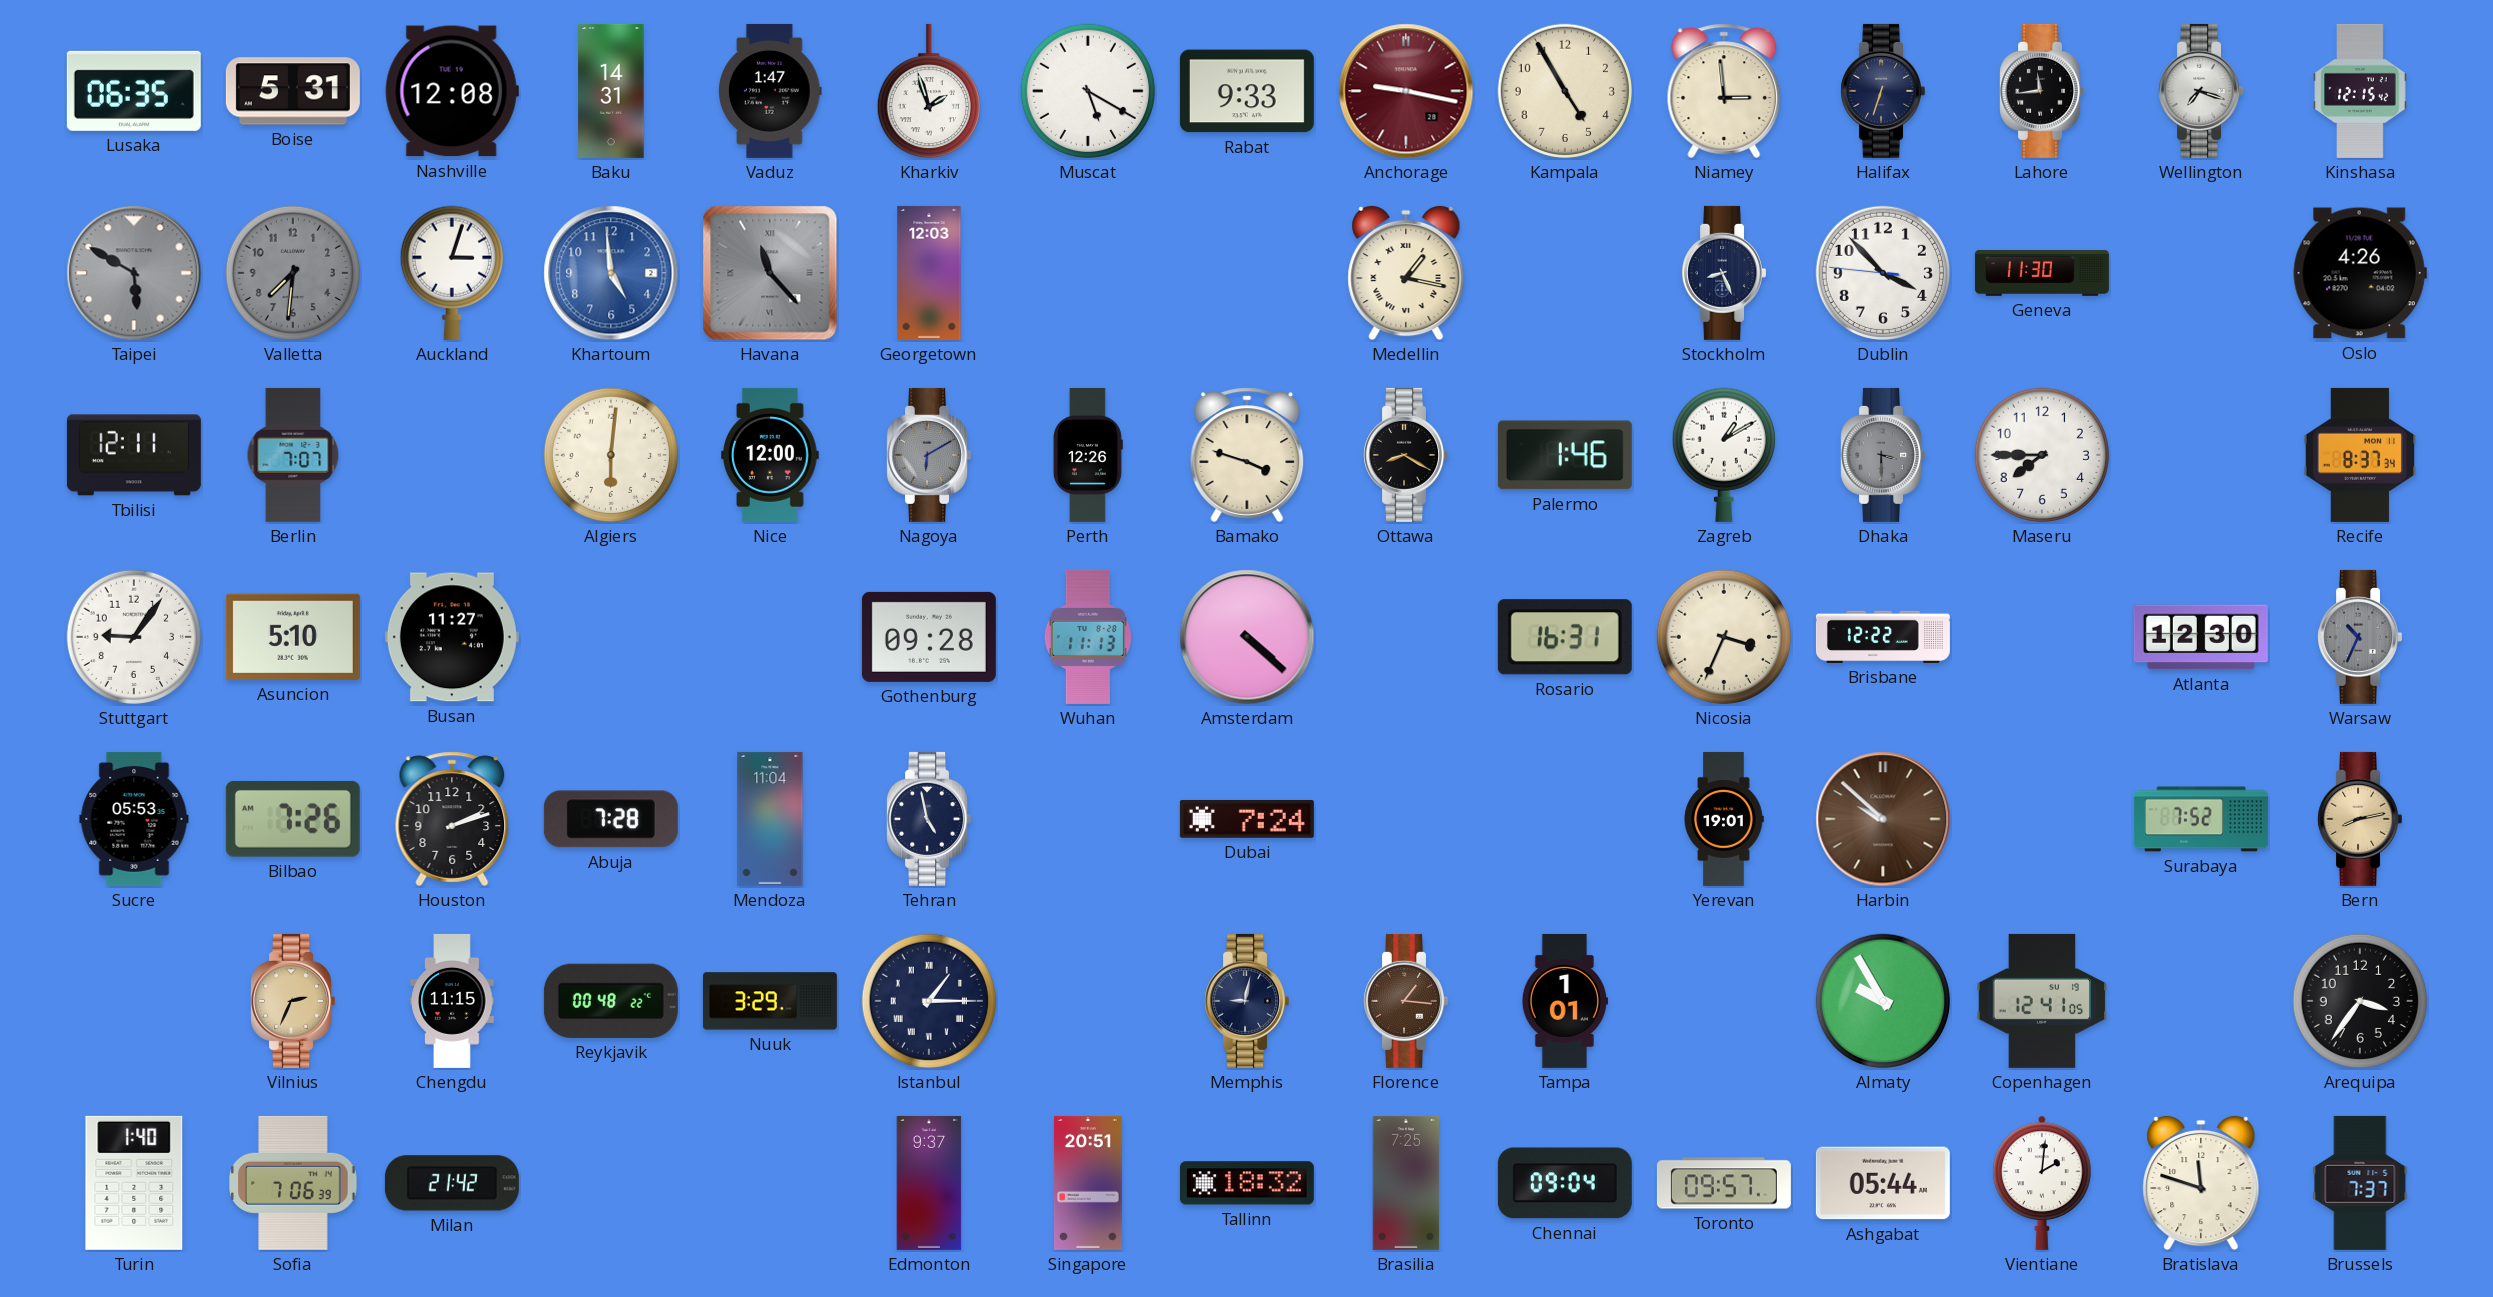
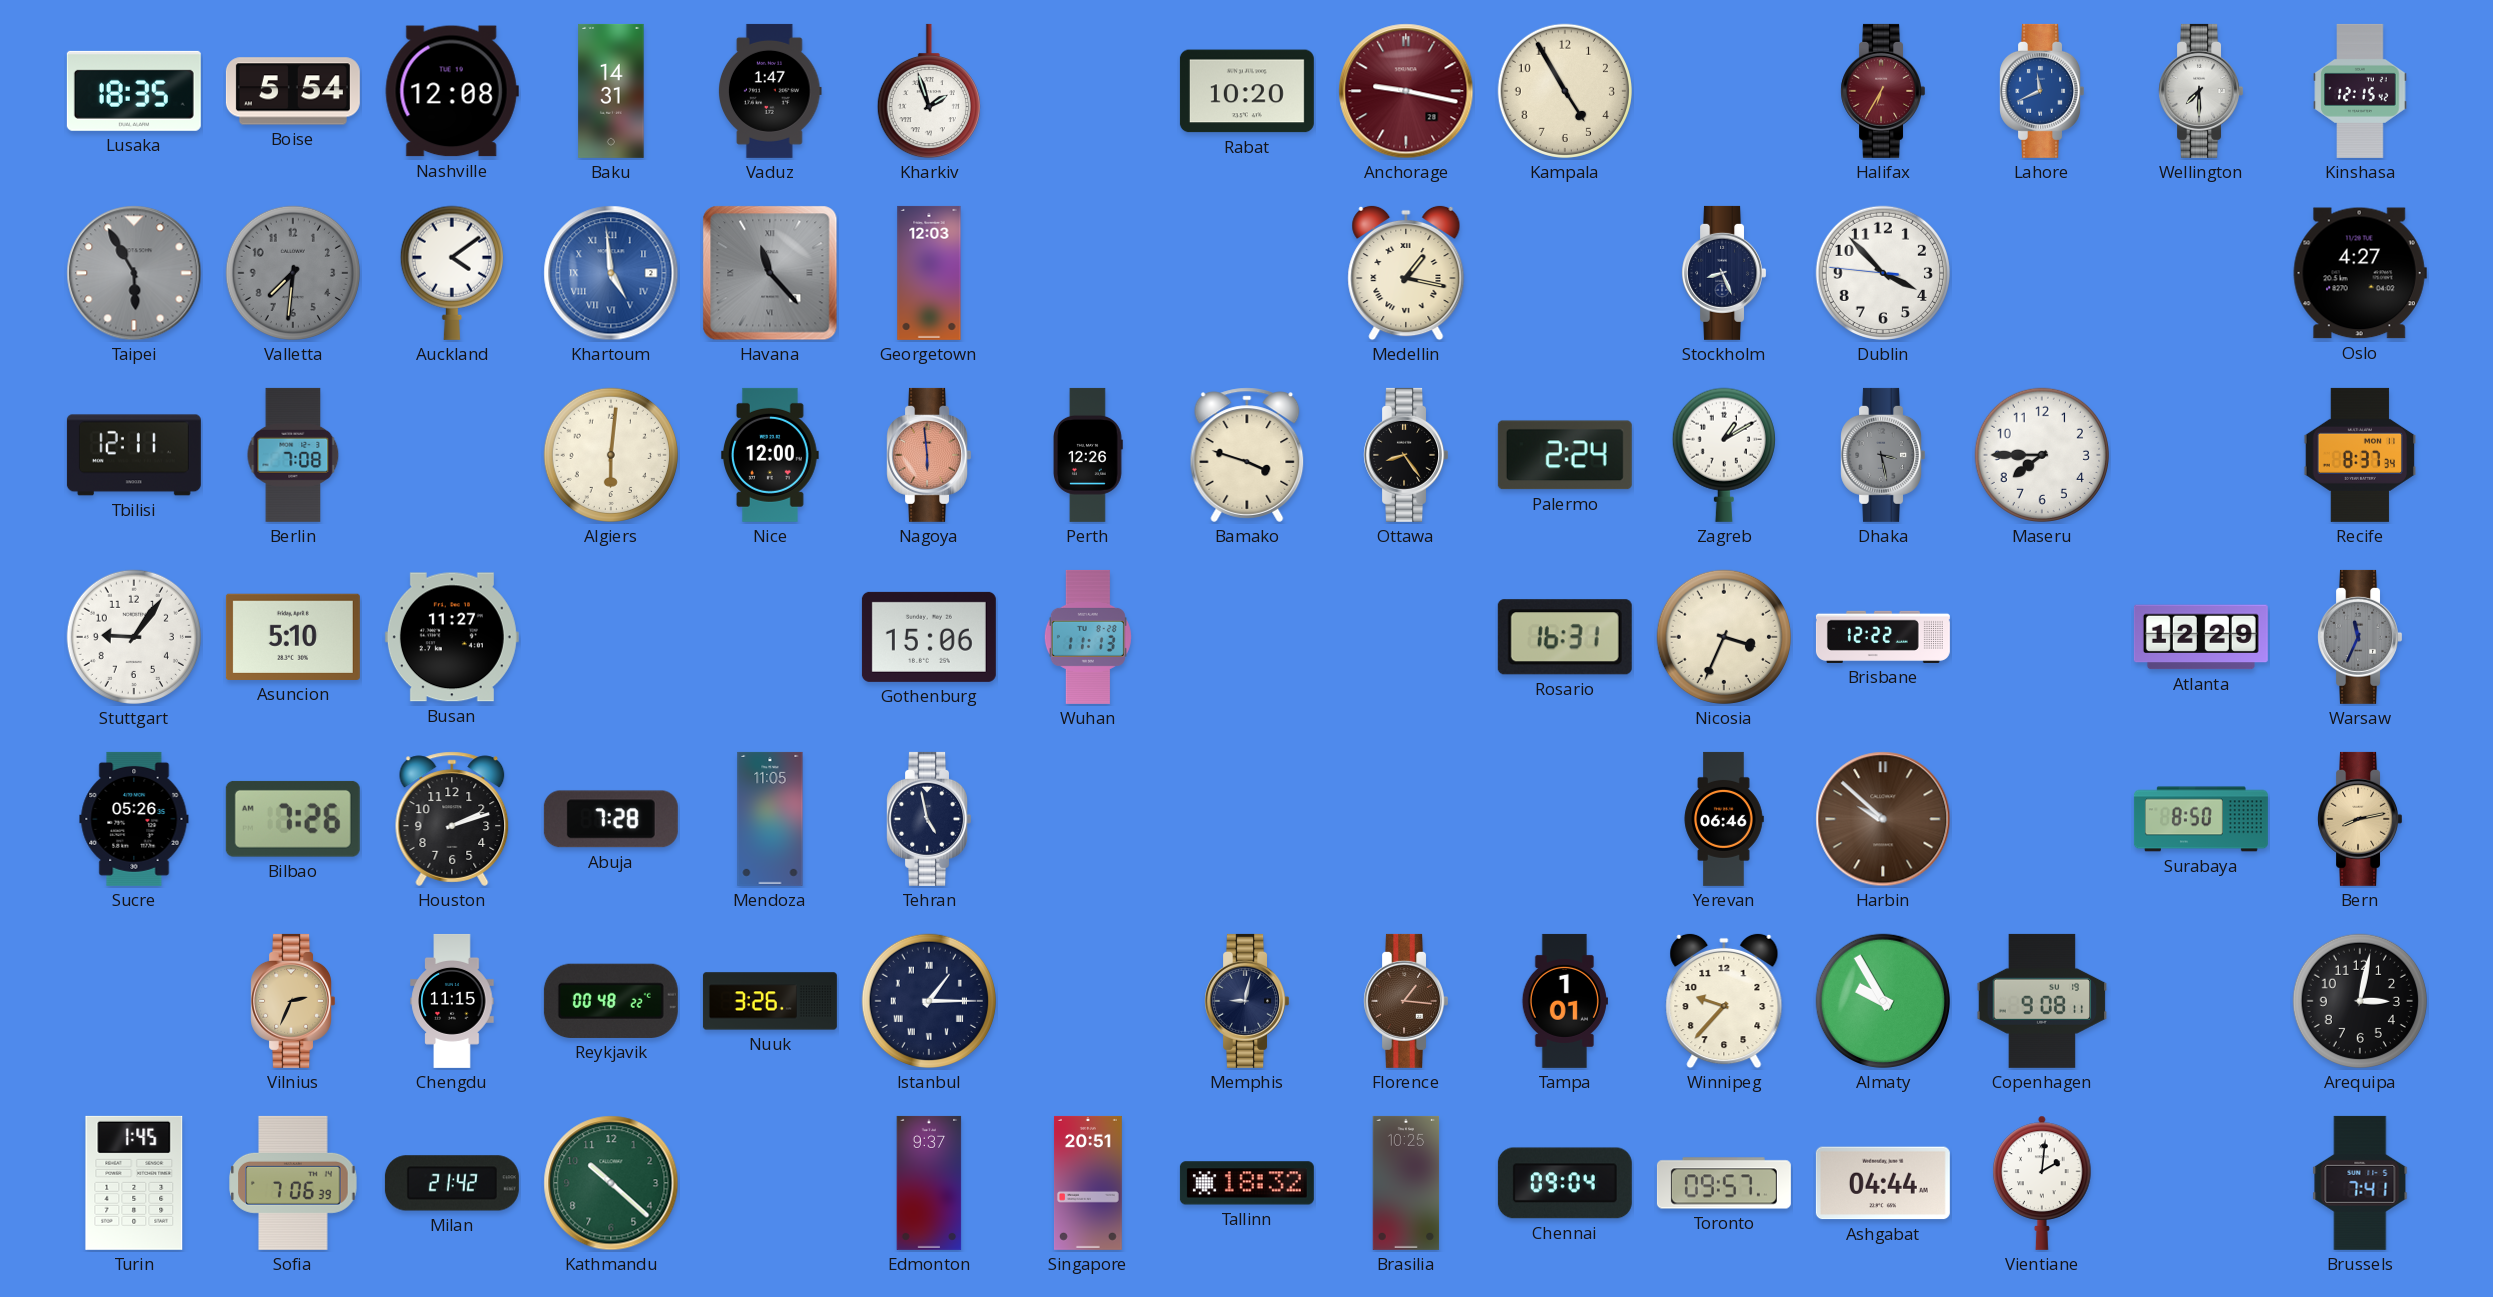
Lusaka: 06:35 -> 18:35
Boise: 5:31 -> 5:54
Muscat: 5:20 -> none
Rabat: 9:33 -> 10:20
Niamey: 2:59 -> none
Halifax: 6:33 -> 6:35
Halifax dial: navy -> burgundy
Lahore: 11:44 -> 11:41
Lahore dial: black -> blue
Wellington: 7:18 -> 7:30
Taipei: 5:50 -> 5:55
Auckland: 3:03 -> 4:09
Khartoum numerals: Arabic -> Roman
Geneva: 11:30 -> none
Oslo: 4:26 -> 4:27
Berlin: 7:07 -> 7:08
Nagoya: 6:10 -> 5:59
Nagoya dial: grey -> salmon
Ottawa: 8:20 -> 8:24
Palermo: 1:46 -> 2:24
Dhaka: 3:30 -> 3:28
Gothenburg: 09:28 -> 15:06
Amsterdam: 4:22 -> none
Atlanta: 12:30 -> 12:29
Warsaw: 10:34 -> 11:34
Sucre: 05:53 -> 05:26
Mendoza: 11:04 -> 11:05
Dubai: 7:24 -> none
Yerevan: 19:01 -> 06:46
Surabaya: 7:52 -> 8:50
Nuuk: 3:29 -> 3:26
Winnipeg: none -> 9:37
Copenhagen: 12:41 -> 9:08
Arequipa: 3:36 -> 3:02
Turin: 1:40 -> 1:45
Kathmandu: none -> 10:22
Brasilia: 7:25 -> 10:25
Ashgabat: 05:44 -> 04:44
Bratislava: 11:48 -> none
Brussels: 7:37 -> 7:41
